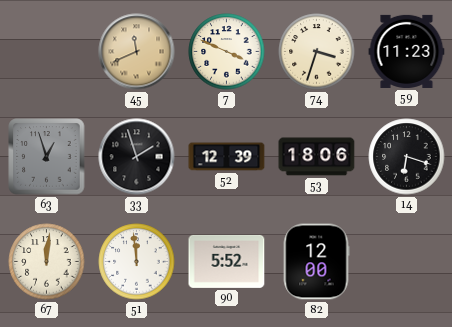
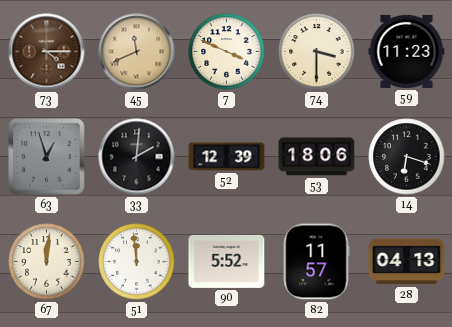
73: none -> 4:15
74: 3:33 -> 3:30
33: 1:57 -> 2:01
82: 12:00 -> 11:57
28: none -> 04:13
